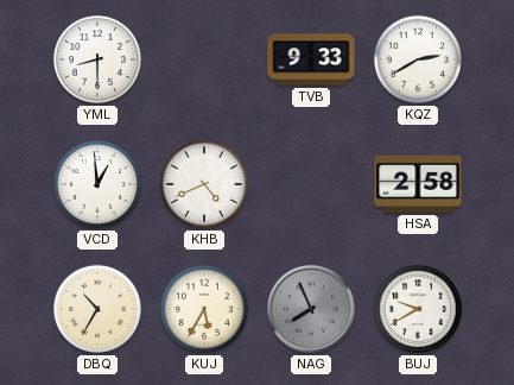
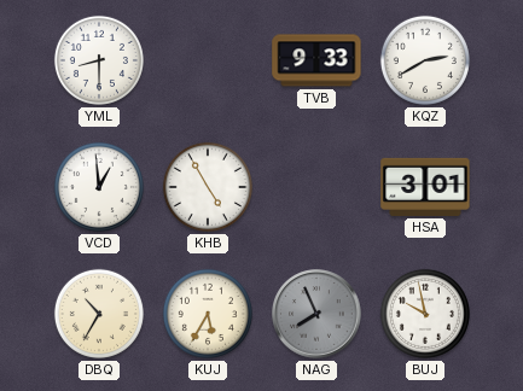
KHB: 4:41 -> 4:55
HSA: 2:58 -> 3:01
BUJ: 9:40 -> 9:58
